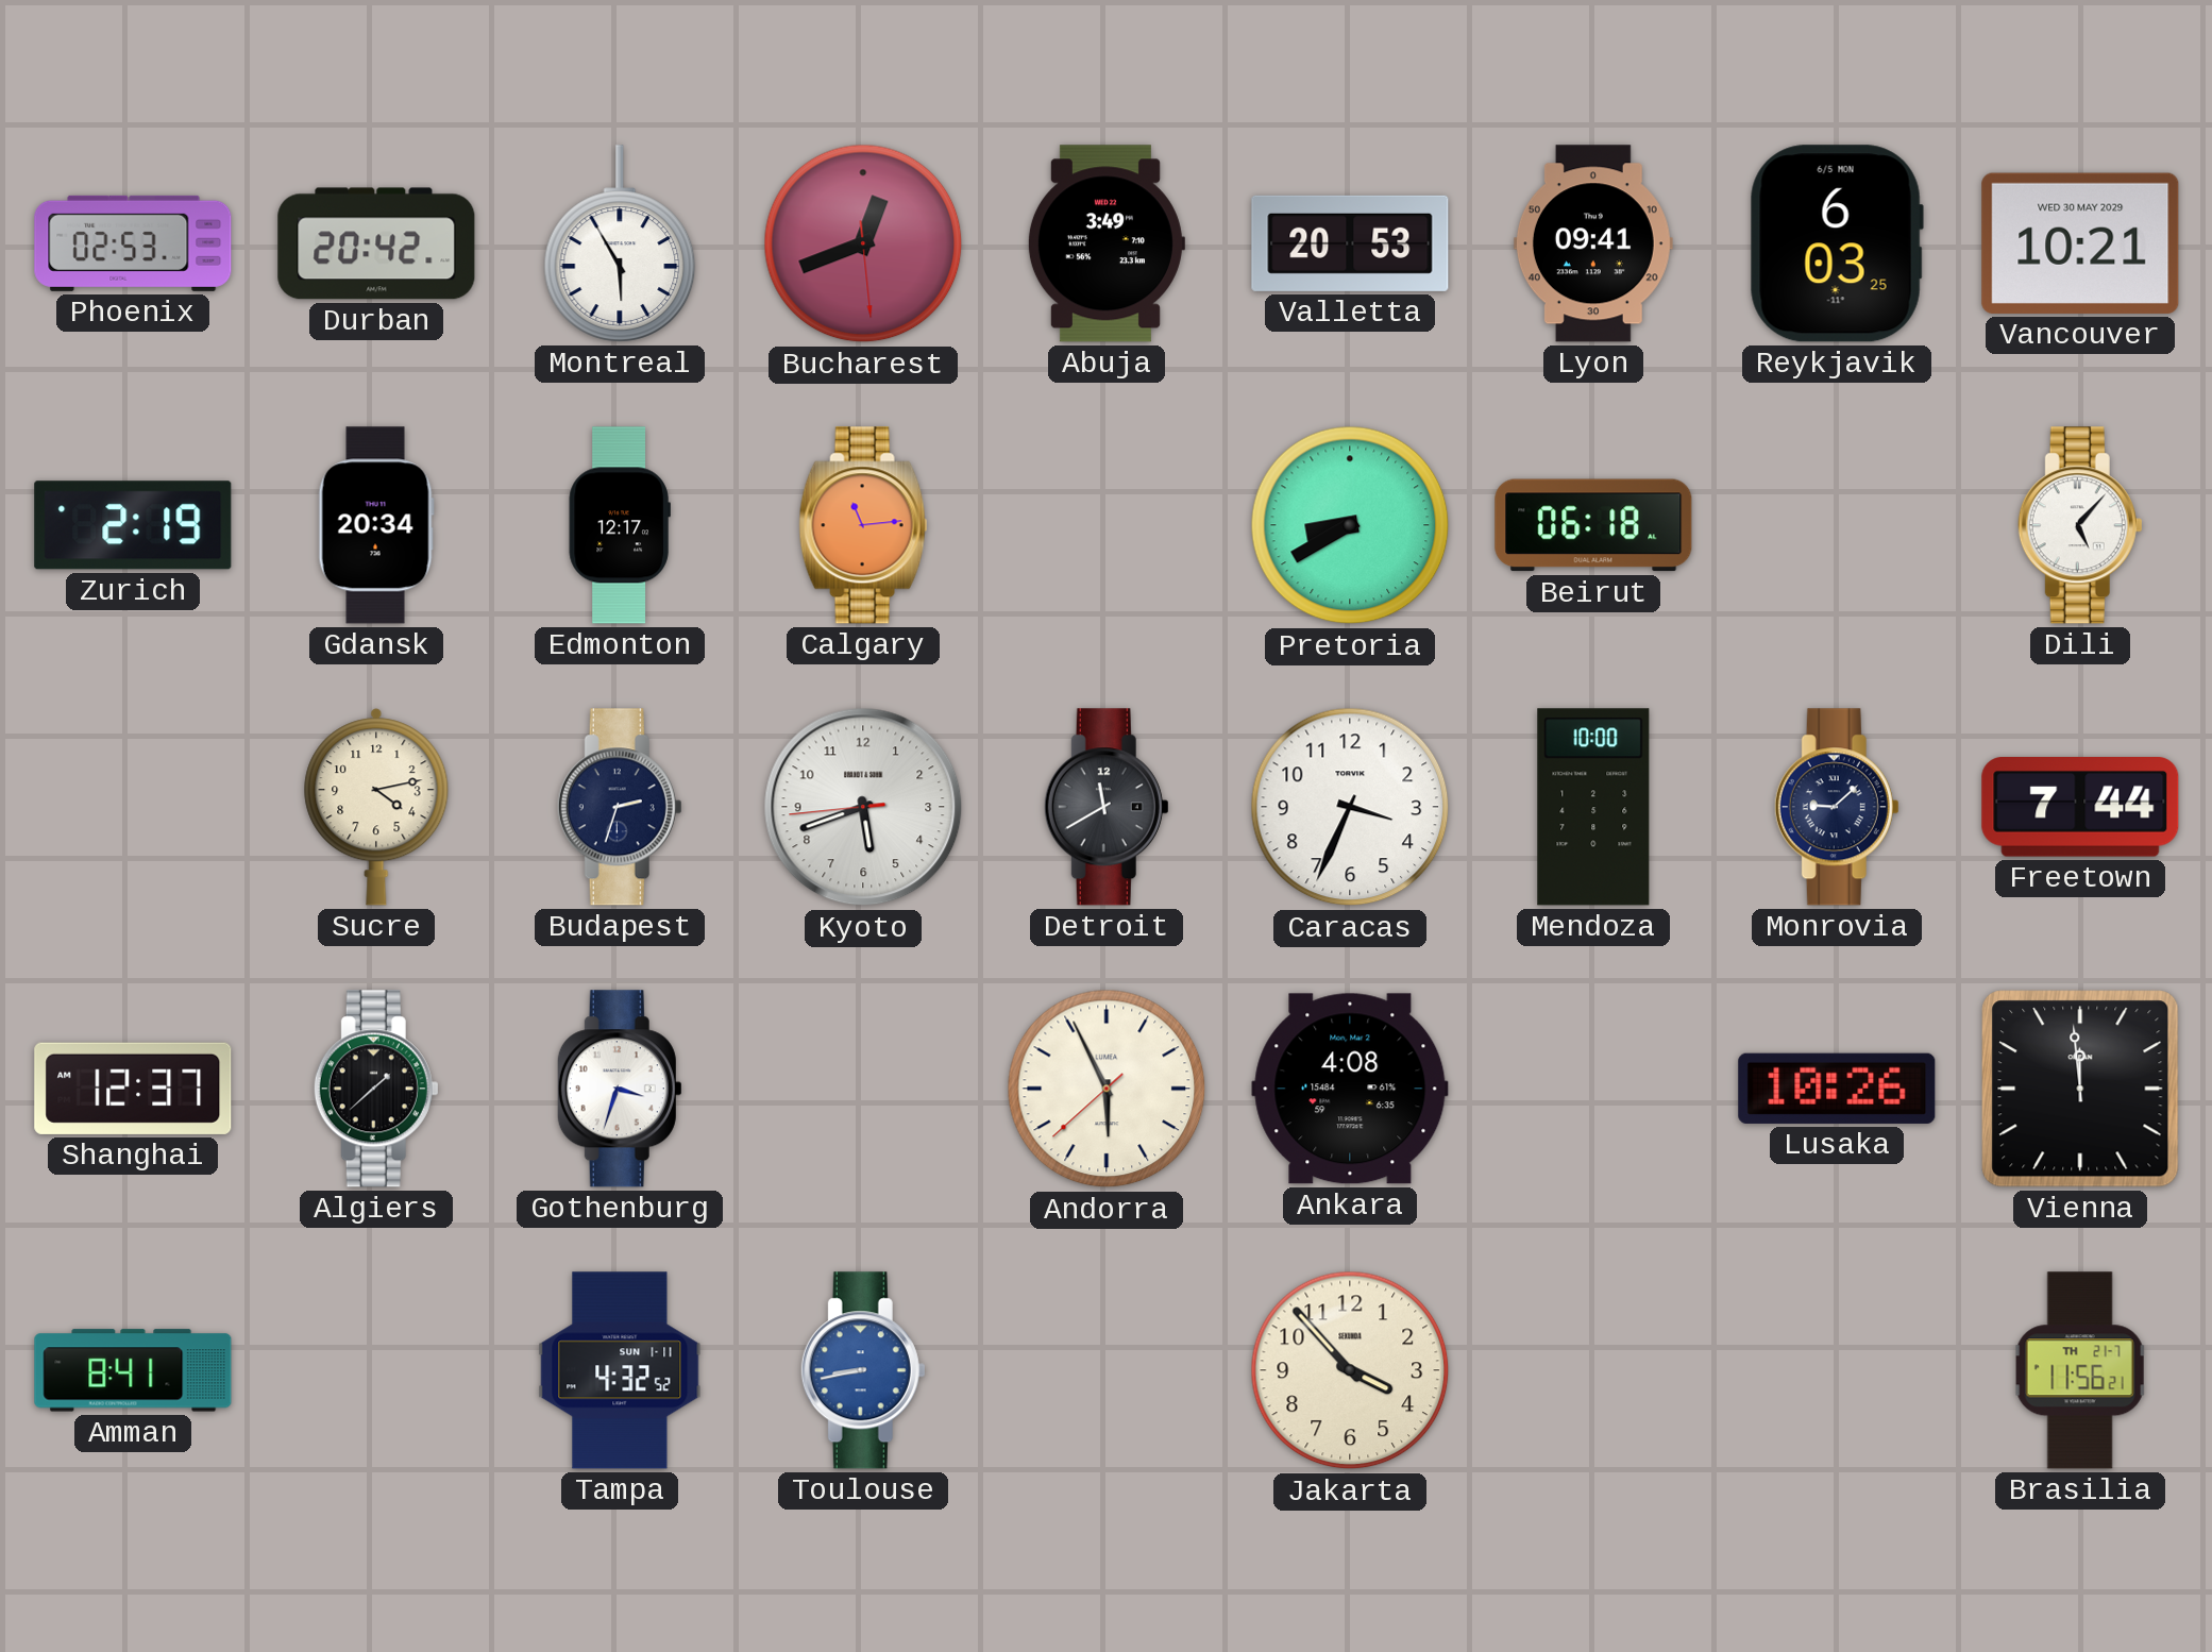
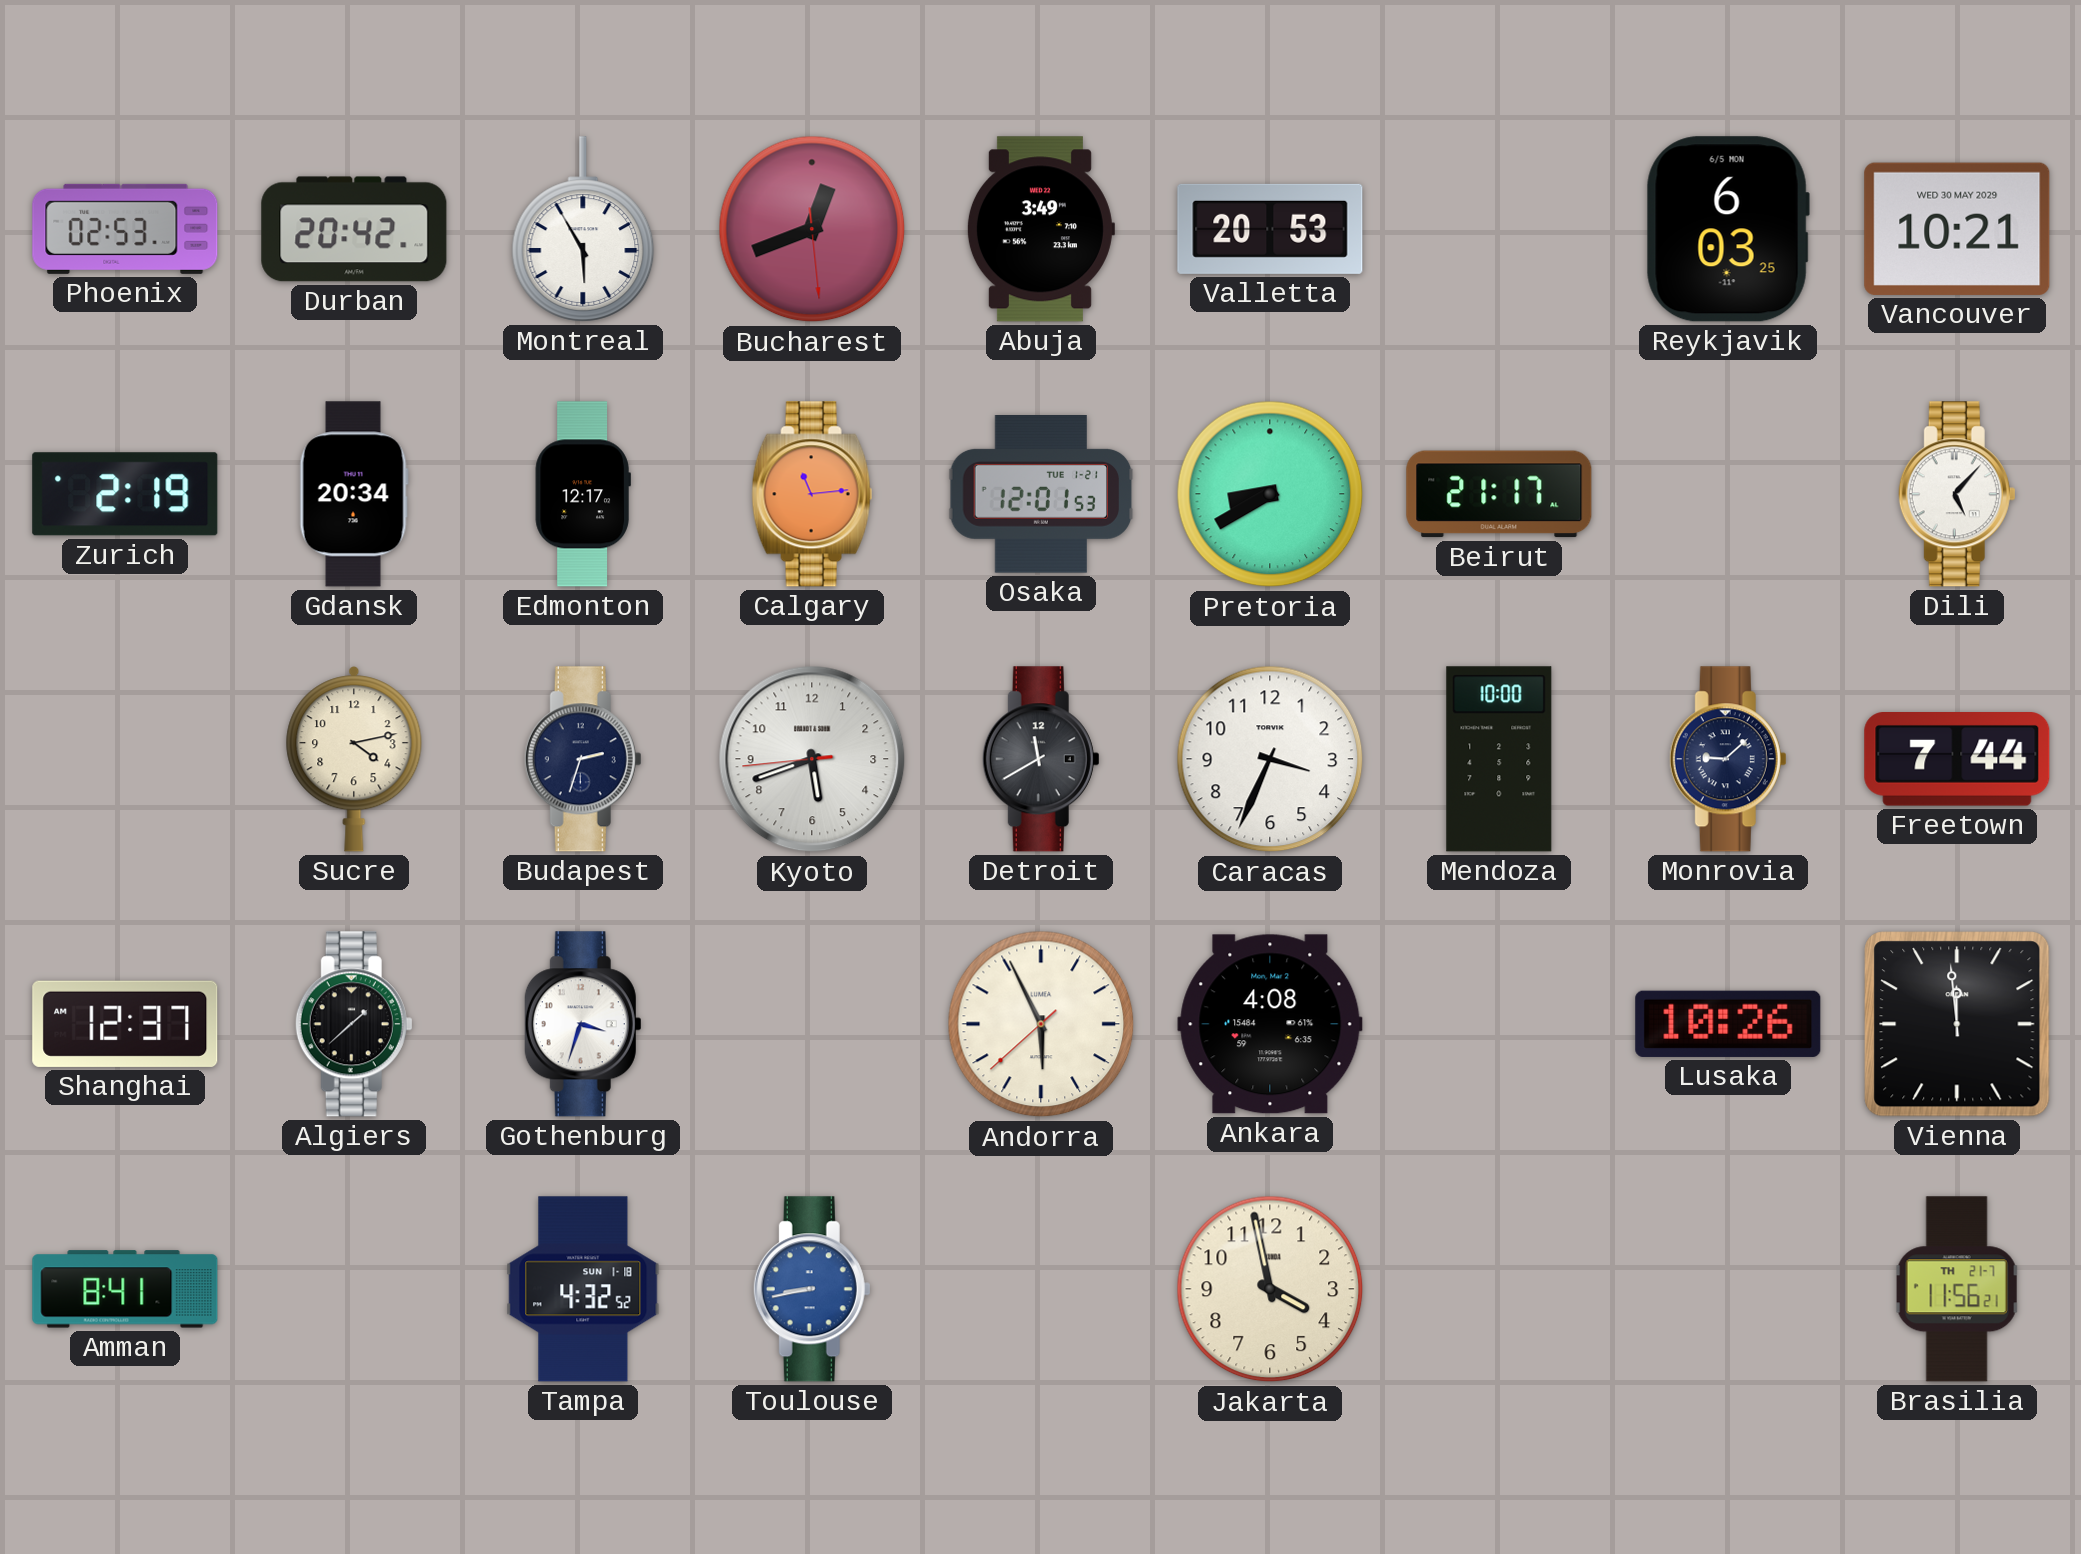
Lyon: 09:41 -> none
Osaka: none -> 12:01
Beirut: 06:18 -> 21:17
Tampa date: SUN 1-11 -> SUN 1-18
Jakarta: 3:53 -> 3:58
